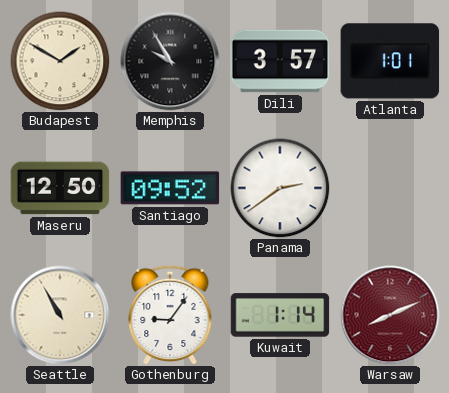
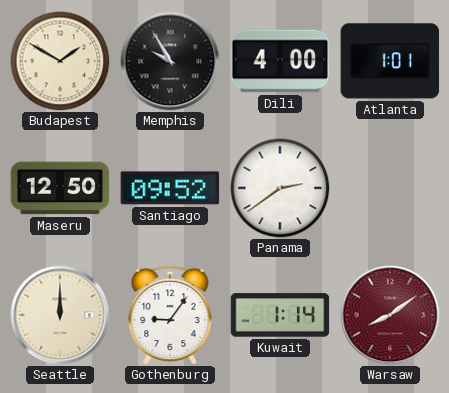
Dili: 3:57 -> 4:00
Seattle: 10:55 -> 12:00
Warsaw: 8:11 -> 8:09
